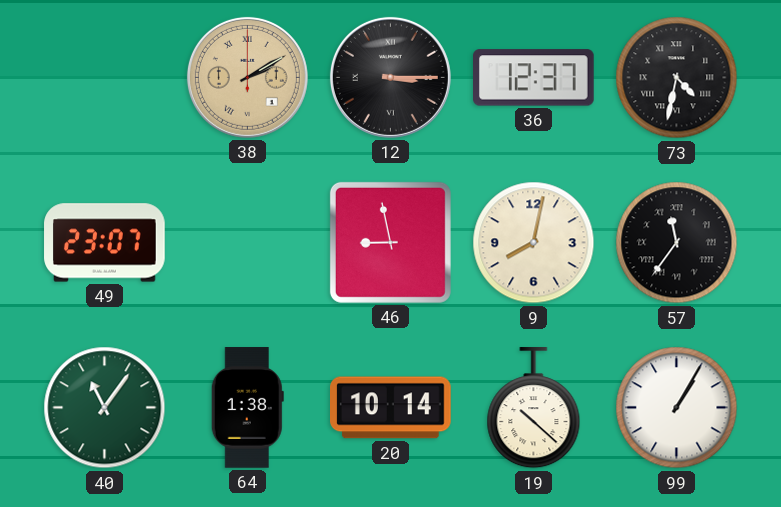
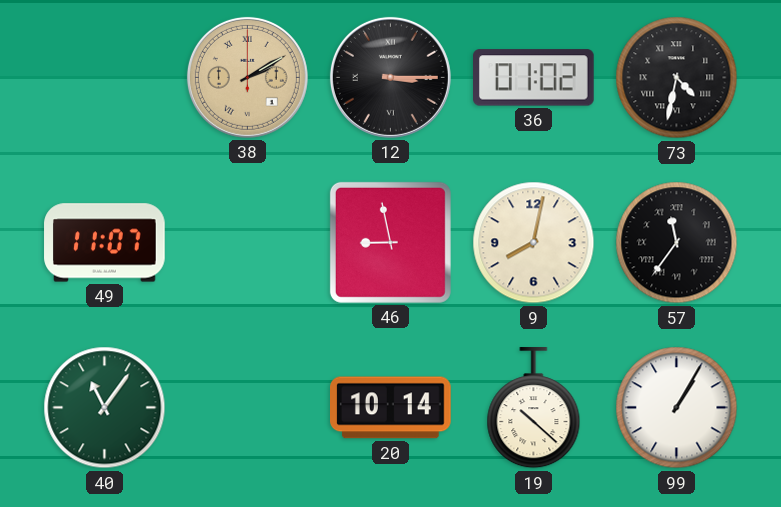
36: 12:37 -> 01:02
49: 23:07 -> 11:07
64: 1:38 -> none
